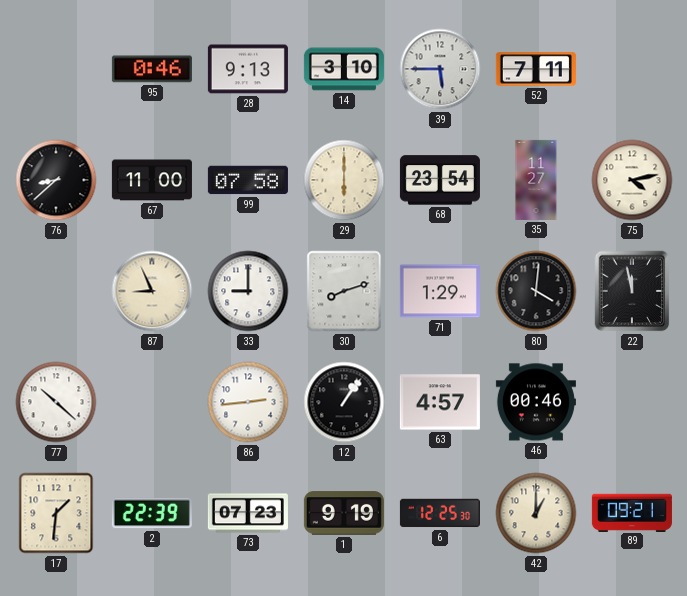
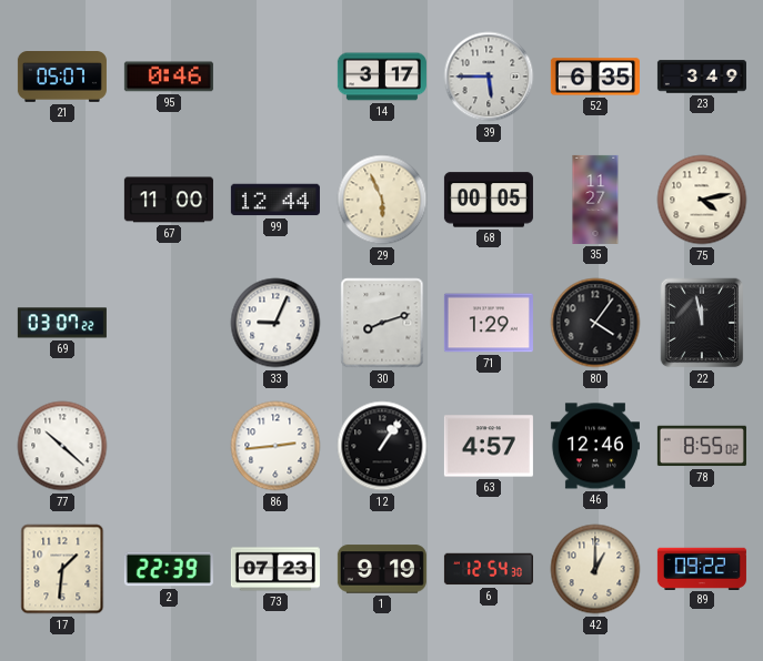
21: none -> 05:07
28: 9:13 -> none
14: 3:10 -> 3:17
52: 7:11 -> 6:35
23: none -> 3:49
76: 8:38 -> none
99: 07:58 -> 12:44
29: 6:00 -> 5:56
68: 23:54 -> 00:05
69: none -> 03:07
87: 8:56 -> none
33: 9:00 -> 9:04
80: 4:01 -> 4:06
46: 00:46 -> 12:46
78: none -> 8:55
6: 12:25 -> 12:54
89: 09:21 -> 09:22
